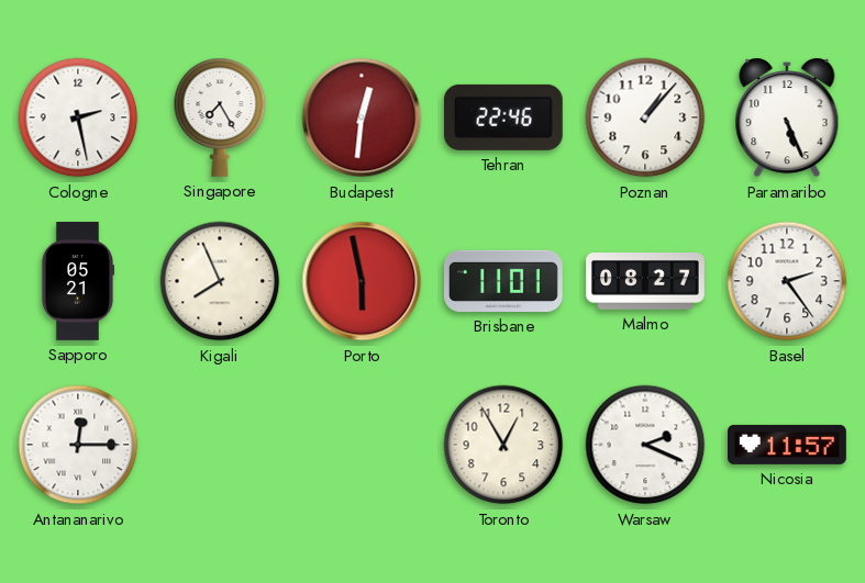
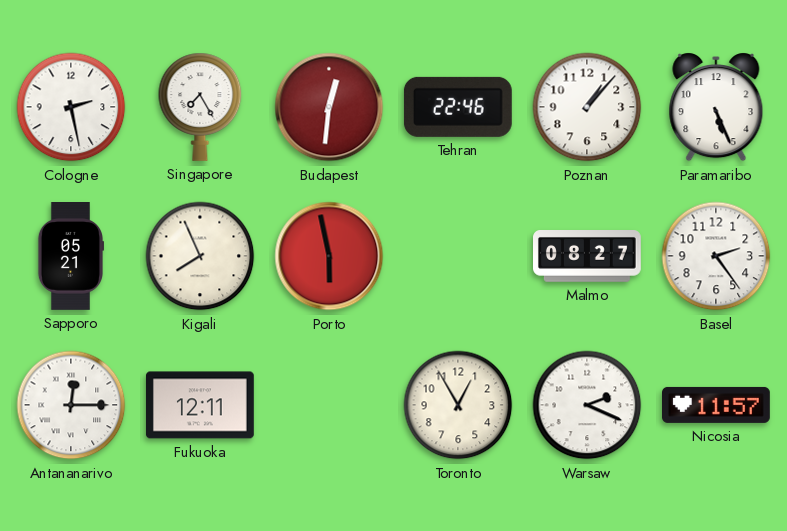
Brisbane: 11:01 -> none
Fukuoka: none -> 12:11
